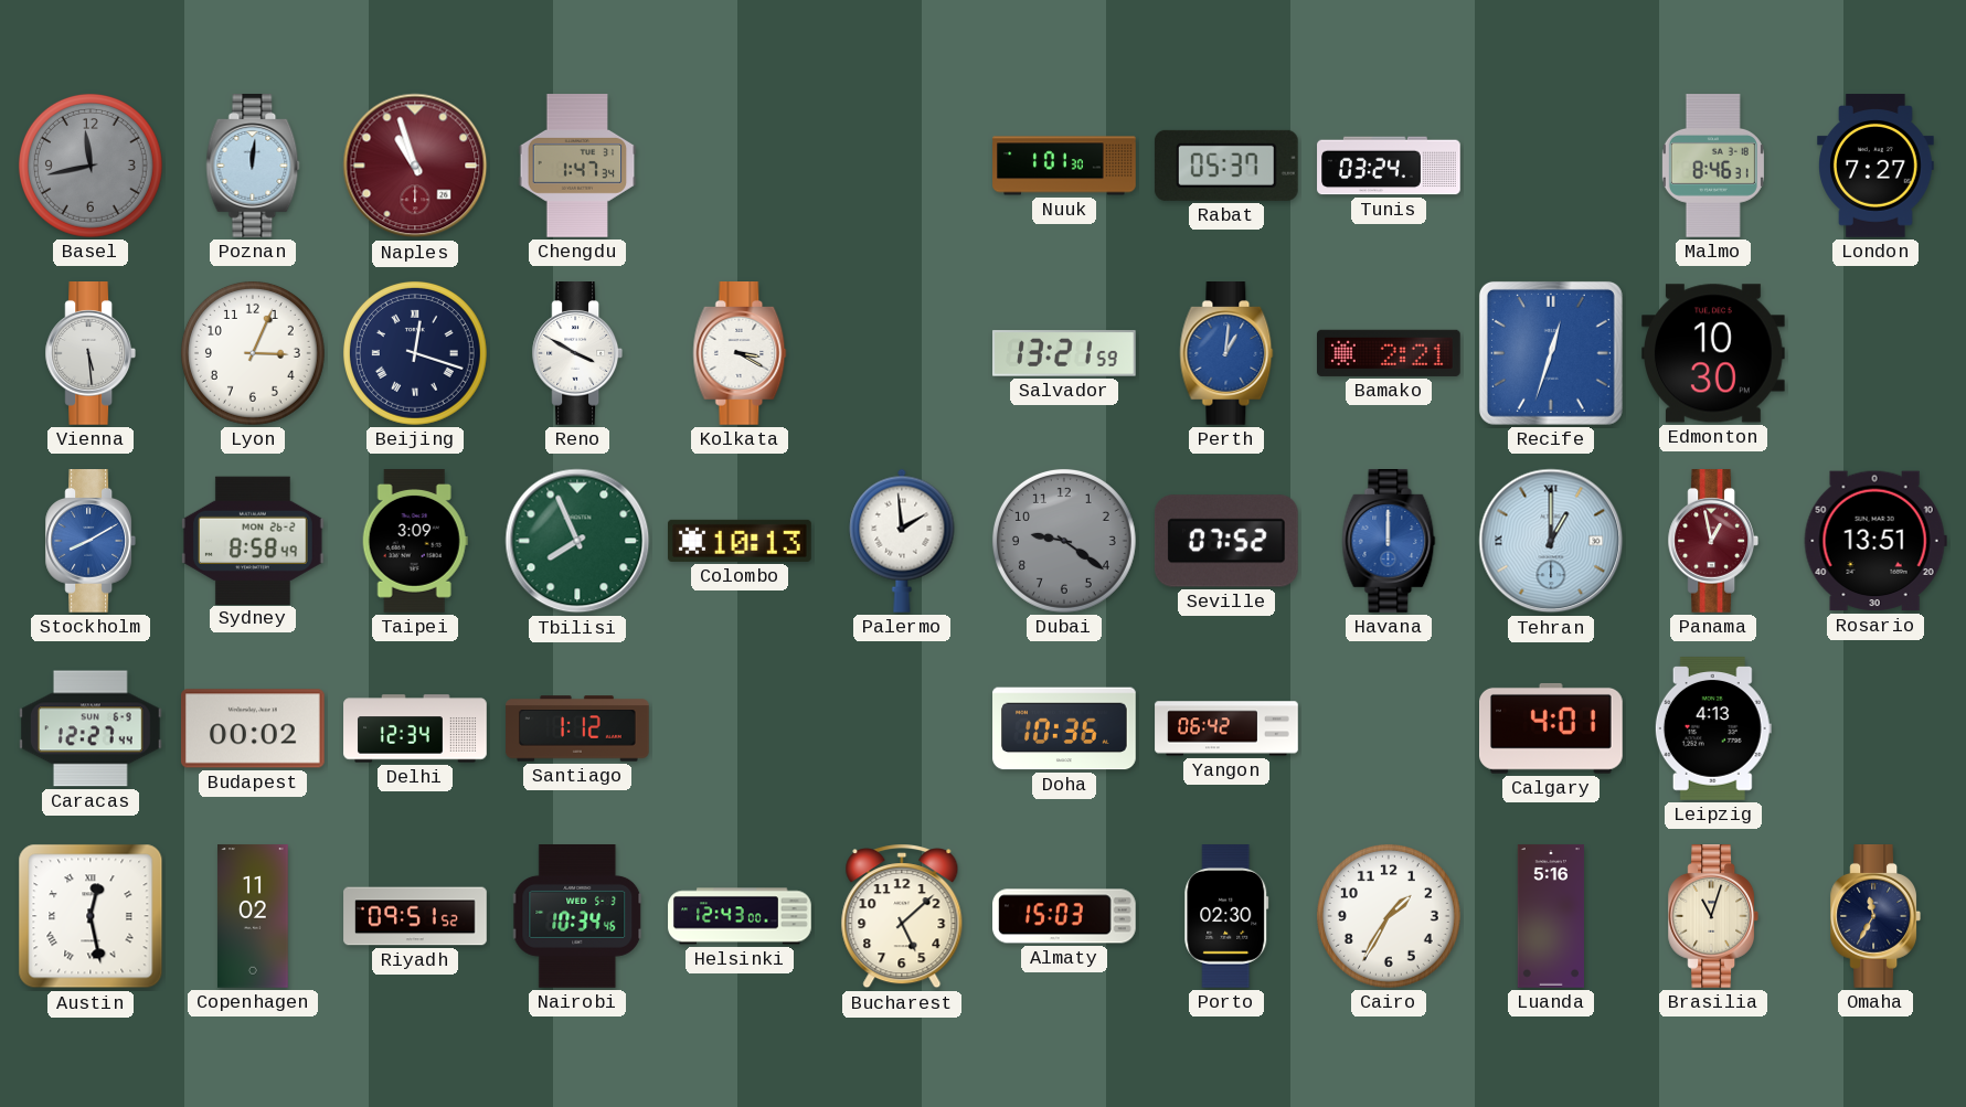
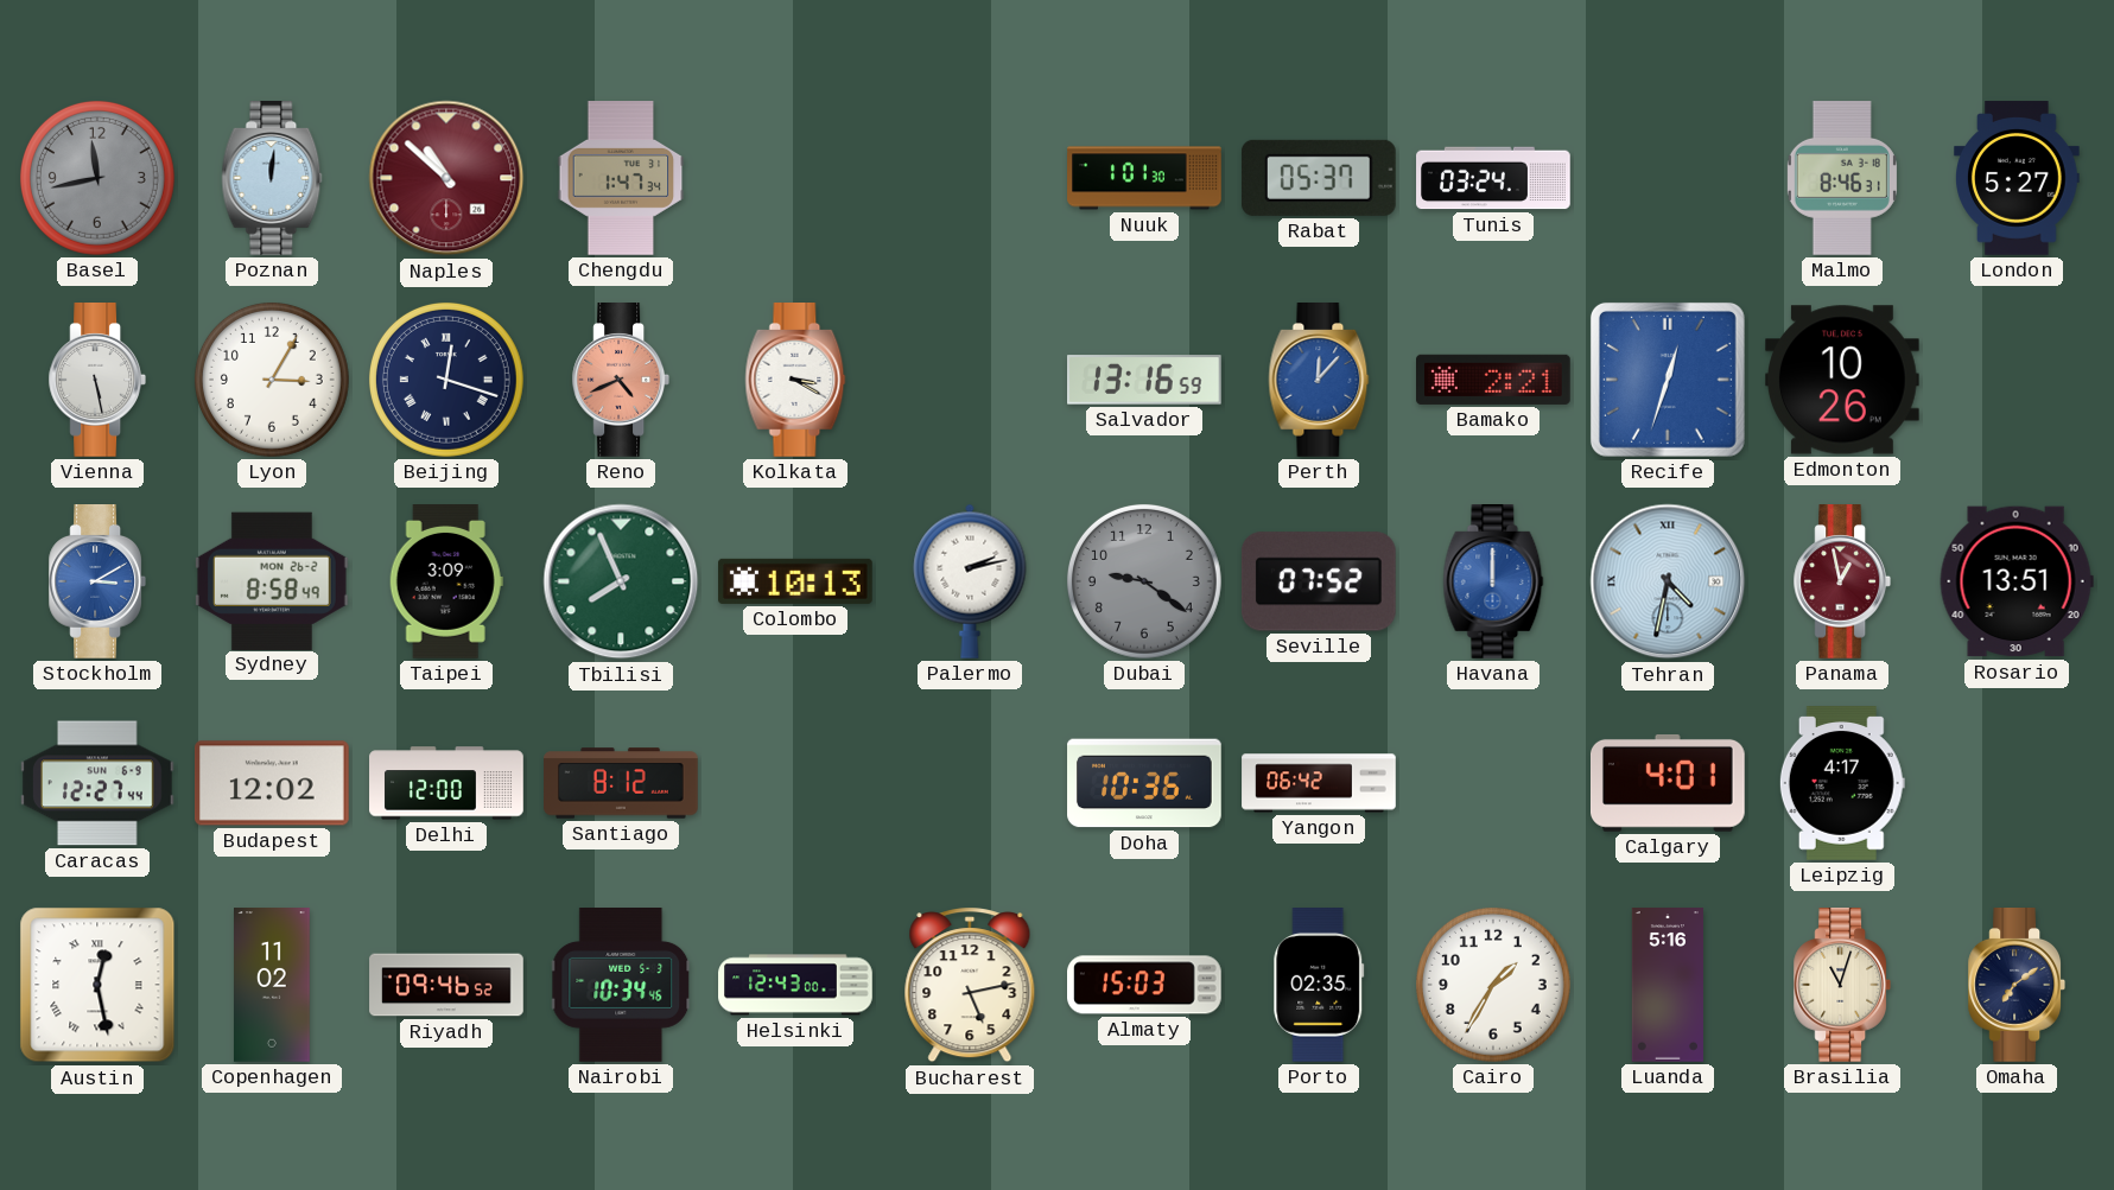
Naples: 10:57 -> 10:52
London: 7:27 -> 5:27
Vienna: 5:29 -> 5:28
Lyon: 3:04 -> 3:05
Reno: 3:50 -> 4:41
Reno dial: white -> salmon
Salvador: 13:21 -> 13:16
Perth: 1:01 -> 12:07
Edmonton: 10:30 -> 10:26
Stockholm: 8:10 -> 3:10
Palermo: 1:59 -> 2:13
Tehran: 1:00 -> 4:32
Budapest: 00:02 -> 12:02
Delhi: 12:34 -> 12:00
Santiago: 1:12 -> 8:12
Leipzig: 4:13 -> 4:17
Riyadh: 09:51 -> 09:46
Bucharest: 5:08 -> 5:13
Porto: 02:30 -> 02:35
Omaha: 11:35 -> 7:09
